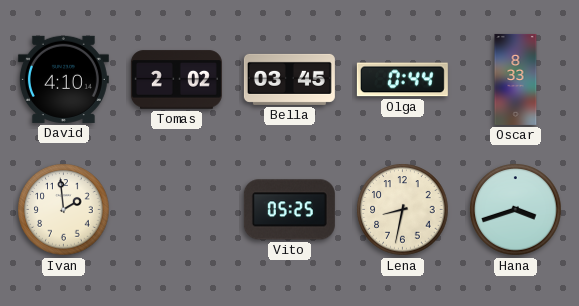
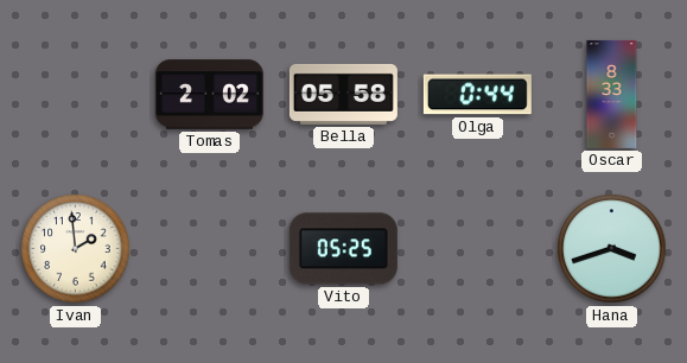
David: 4:10 -> none
Bella: 03:45 -> 05:58
Lena: 8:32 -> none
